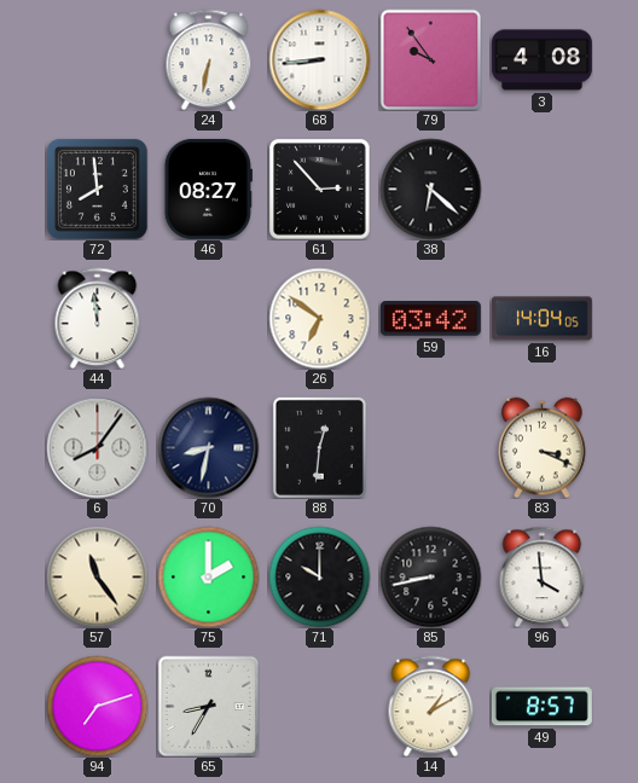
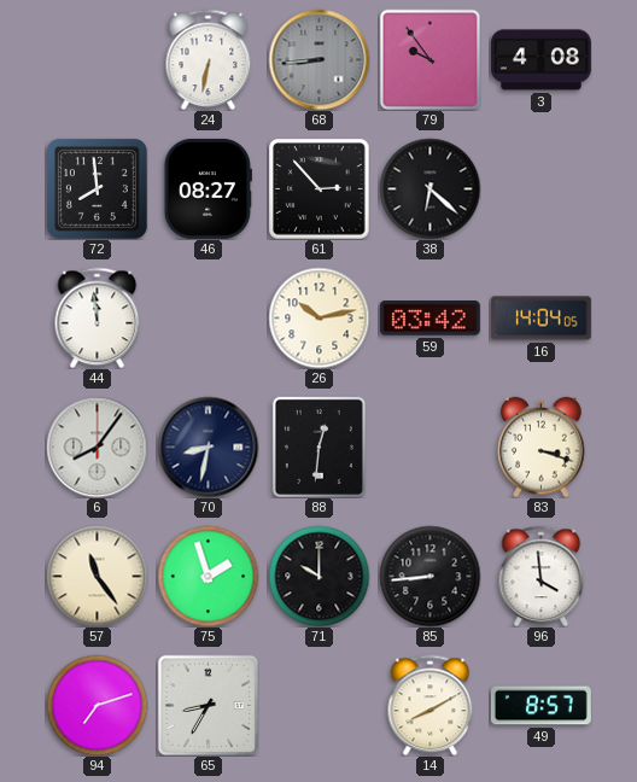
68 dial: white -> grey
26: 6:51 -> 10:13
83: 3:19 -> 3:18
75: 2:00 -> 1:57
85: 8:43 -> 8:44
14: 1:10 -> 8:10
